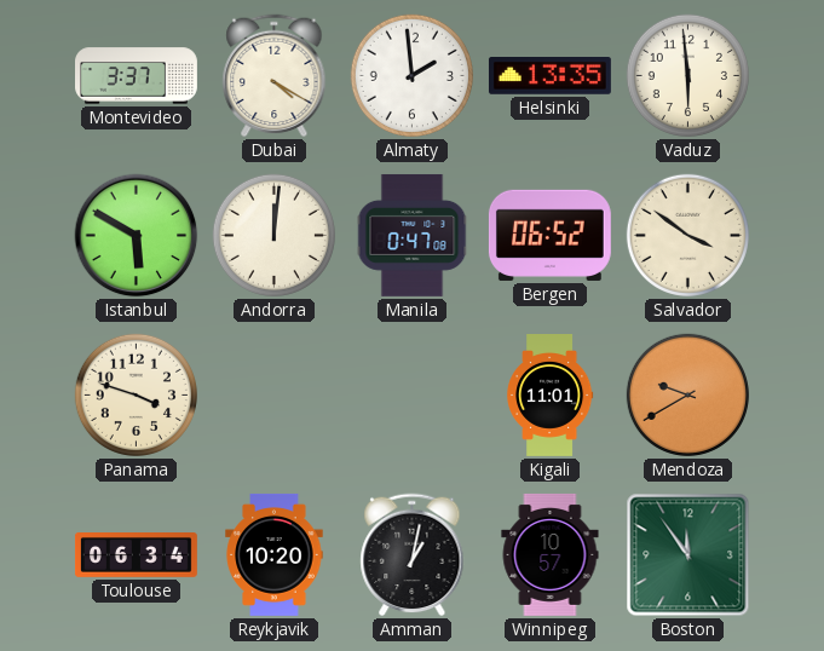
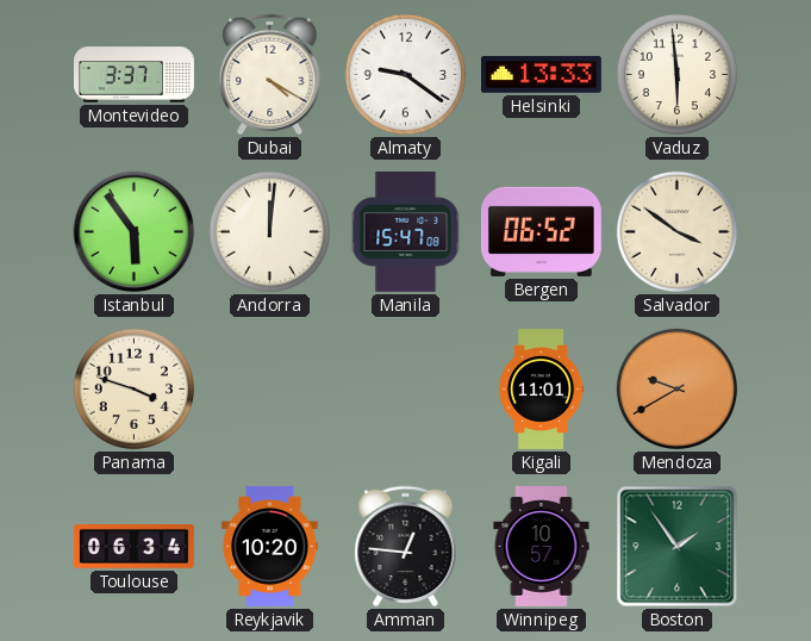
Almaty: 1:59 -> 9:21
Helsinki: 13:35 -> 13:33
Istanbul: 5:50 -> 5:54
Manila: 0:47 -> 15:47
Amman: 1:02 -> 12:46
Boston: 11:54 -> 1:54
